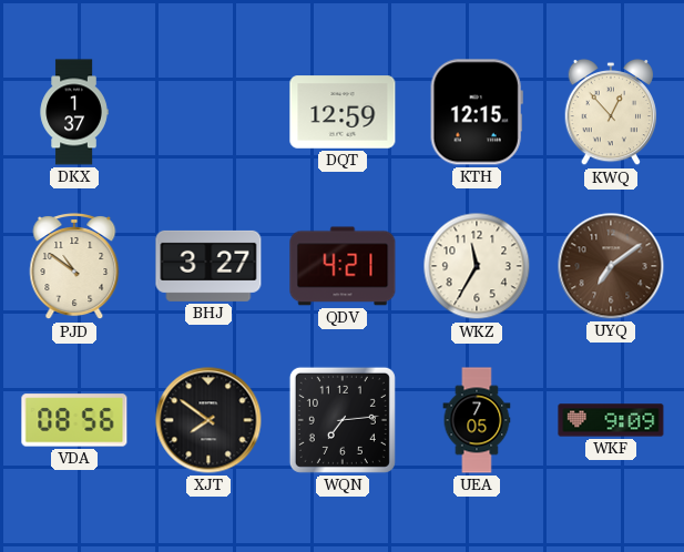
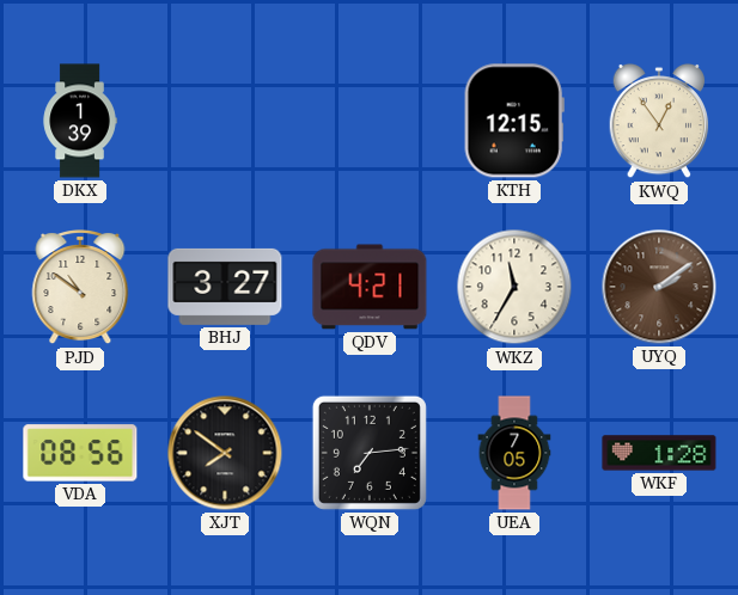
DKX: 1:37 -> 1:39
DQT: 12:59 -> none
KWQ: 12:53 -> 12:54
UYQ: 7:09 -> 2:09
WKF: 9:09 -> 1:28
